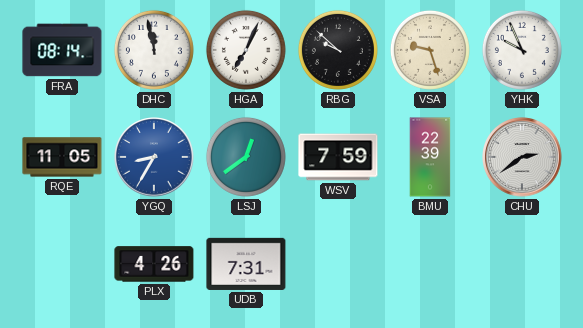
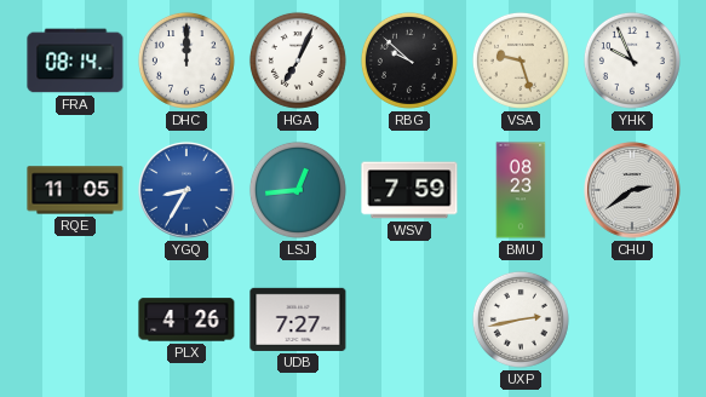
DHC: 11:58 -> 12:00
LSJ: 12:39 -> 12:44
BMU: 22:39 -> 08:23
UDB: 7:31 -> 7:27
UXP: none -> 2:43
